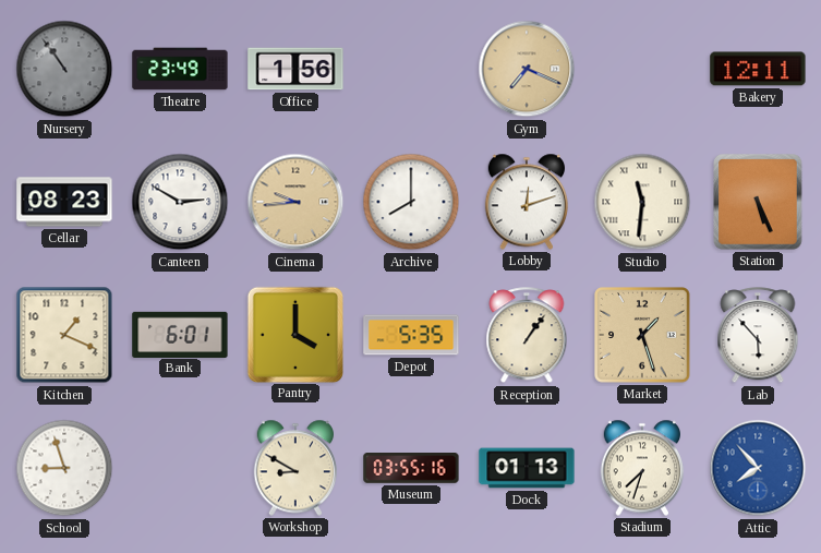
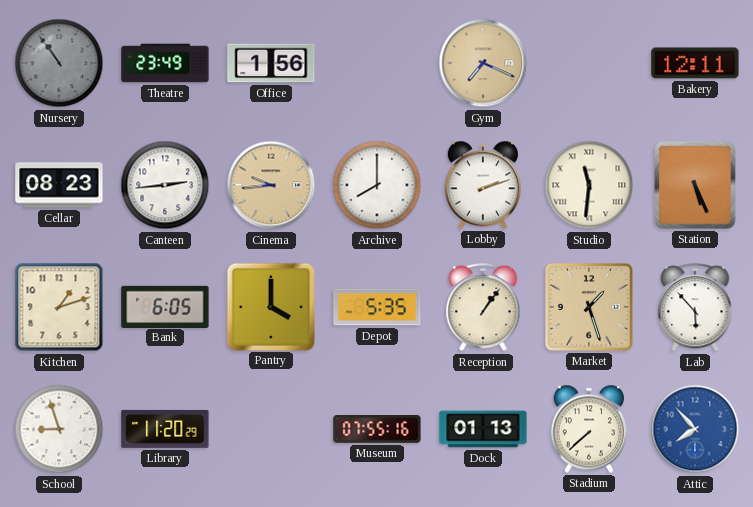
Canteen: 2:50 -> 2:44
Lobby: 12:12 -> 2:12
Kitchen: 1:19 -> 1:12
Bank: 6:01 -> 6:05
Library: none -> 11:20
Workshop: 8:50 -> none
Museum: 03:55 -> 07:55
Stadium: 7:33 -> 7:38
